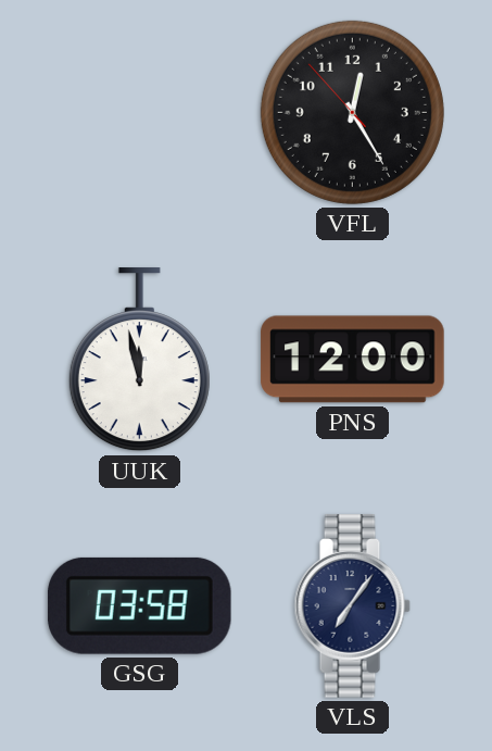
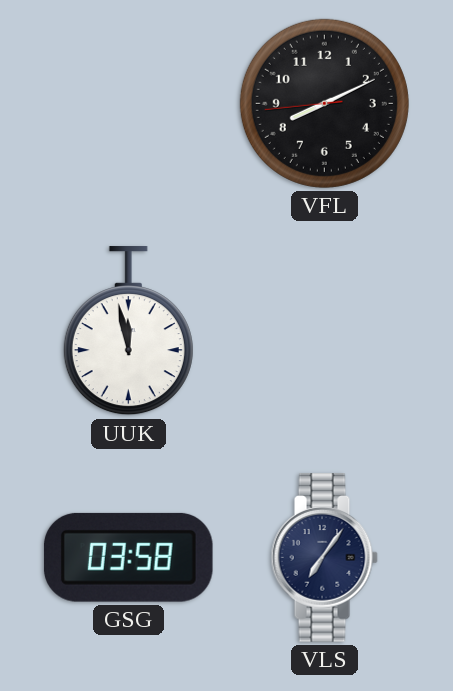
VFL: 12:24 -> 8:10
PNS: 12:00 -> none
